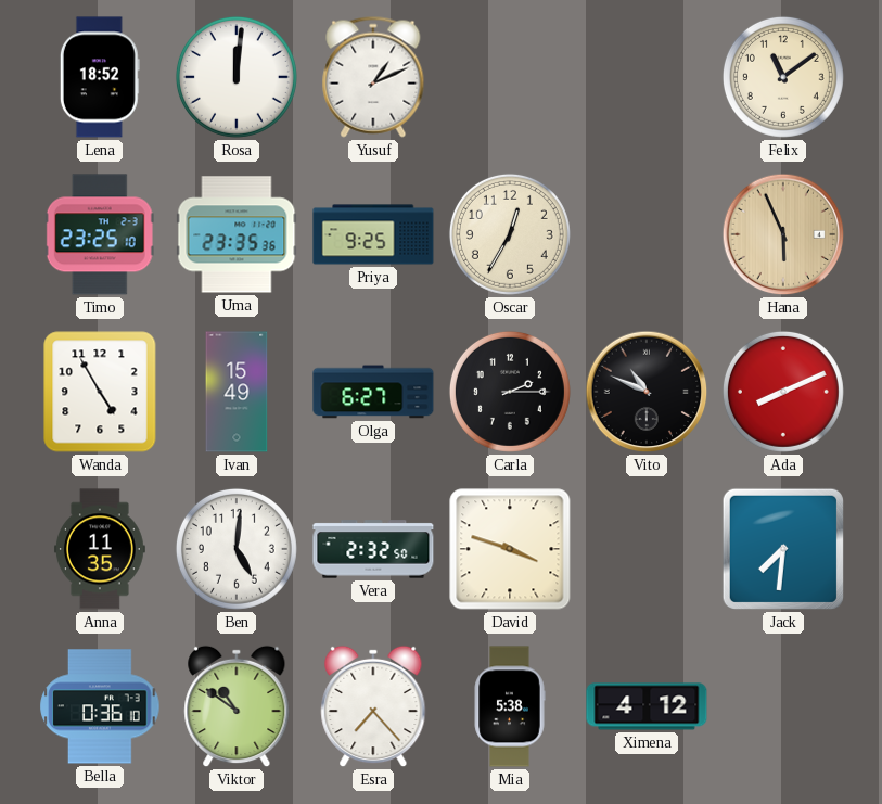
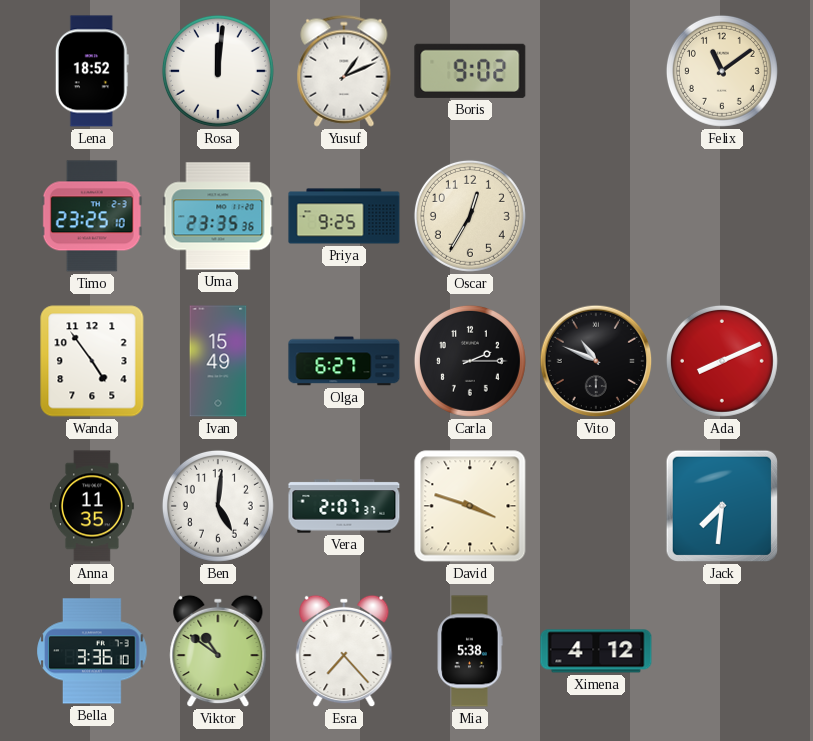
Boris: none -> 9:02
Hana: 5:56 -> none
Wanda: 4:55 -> 4:54
Vera: 2:32 -> 2:07
Bella: 0:36 -> 3:36
